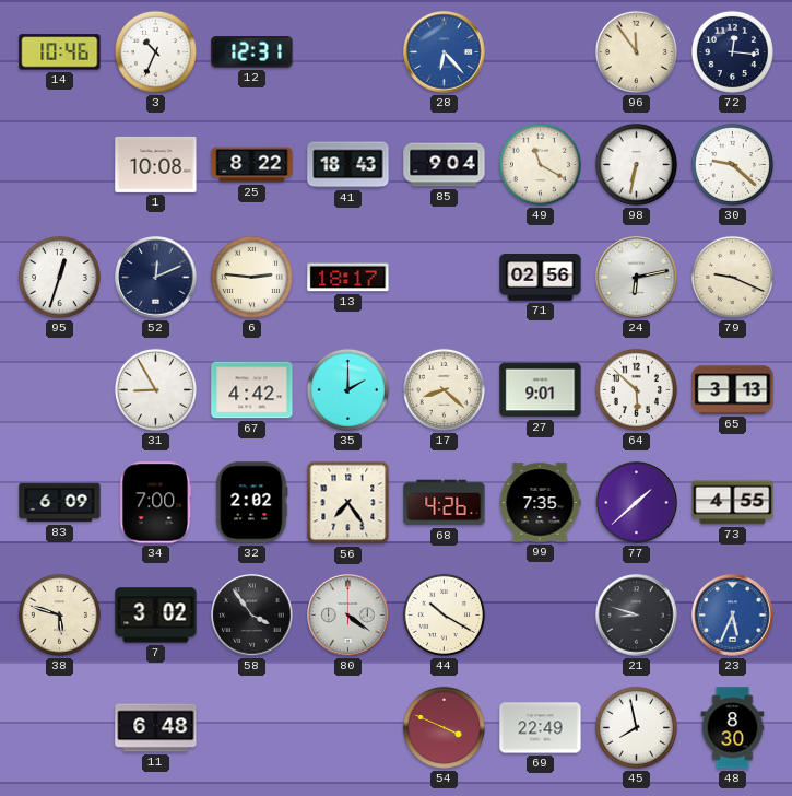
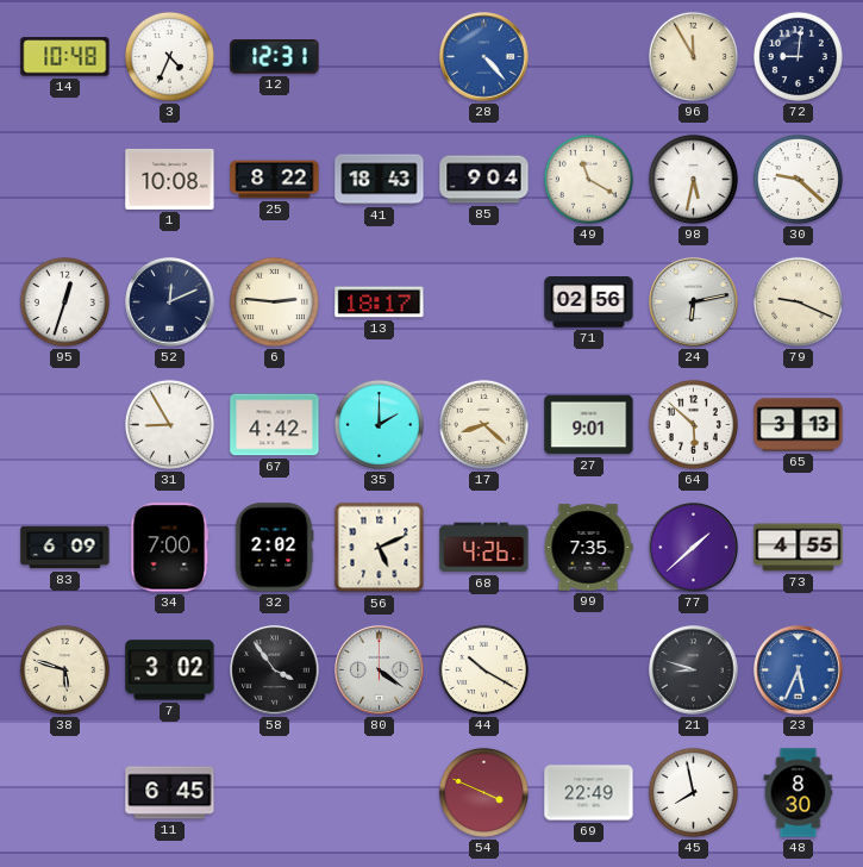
14: 10:46 -> 10:48
3: 10:34 -> 4:34
28: 6:23 -> 4:23
96: 11:54 -> 11:55
72: 12:16 -> 9:01
98: 6:32 -> 5:32
56: 7:24 -> 5:11
11: 6:48 -> 6:45
